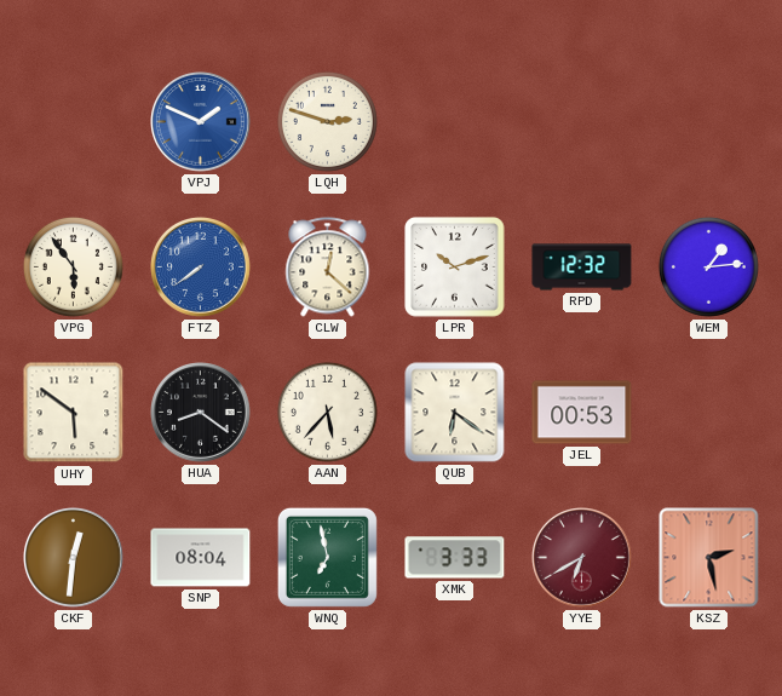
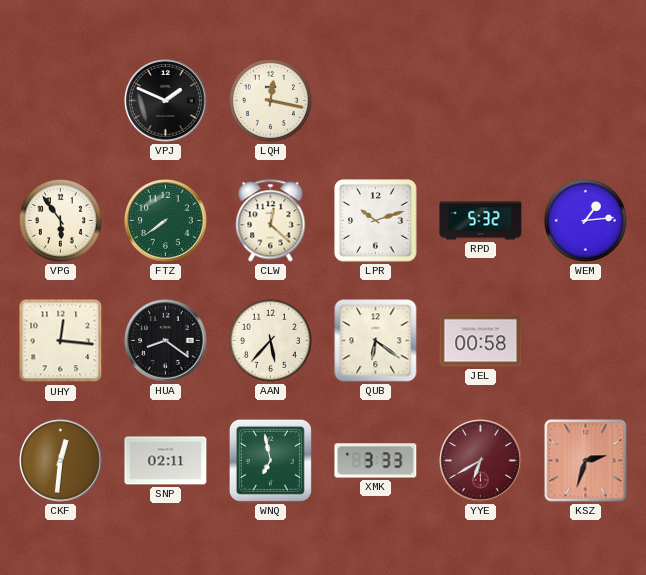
VPJ dial: blue -> black
LQH: 2:48 -> 12:17
FTZ dial: blue -> green
RPD: 12:32 -> 5:32
UHY: 5:51 -> 12:16
JEL: 00:53 -> 00:58
SNP: 08:04 -> 02:11
KSZ: 2:28 -> 2:33
